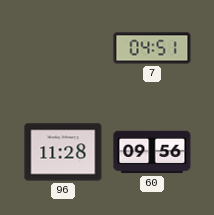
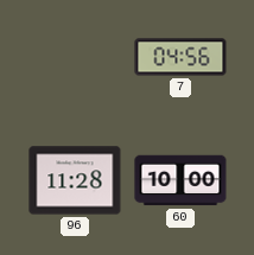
7: 04:51 -> 04:56
60: 09:56 -> 10:00
